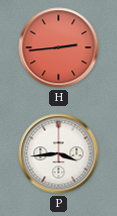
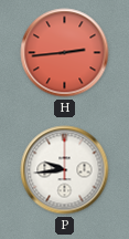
P: 3:44 -> 9:44
